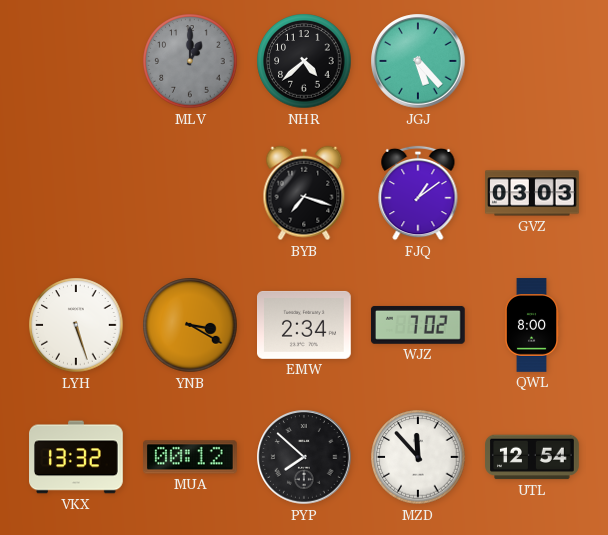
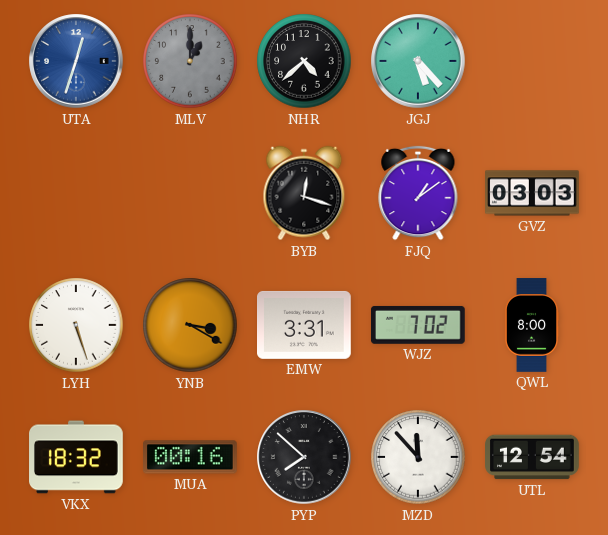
UTA: none -> 12:33
BYB: 7:18 -> 12:18
EMW: 2:34 -> 3:31
VKX: 13:32 -> 18:32
MUA: 00:12 -> 00:16
